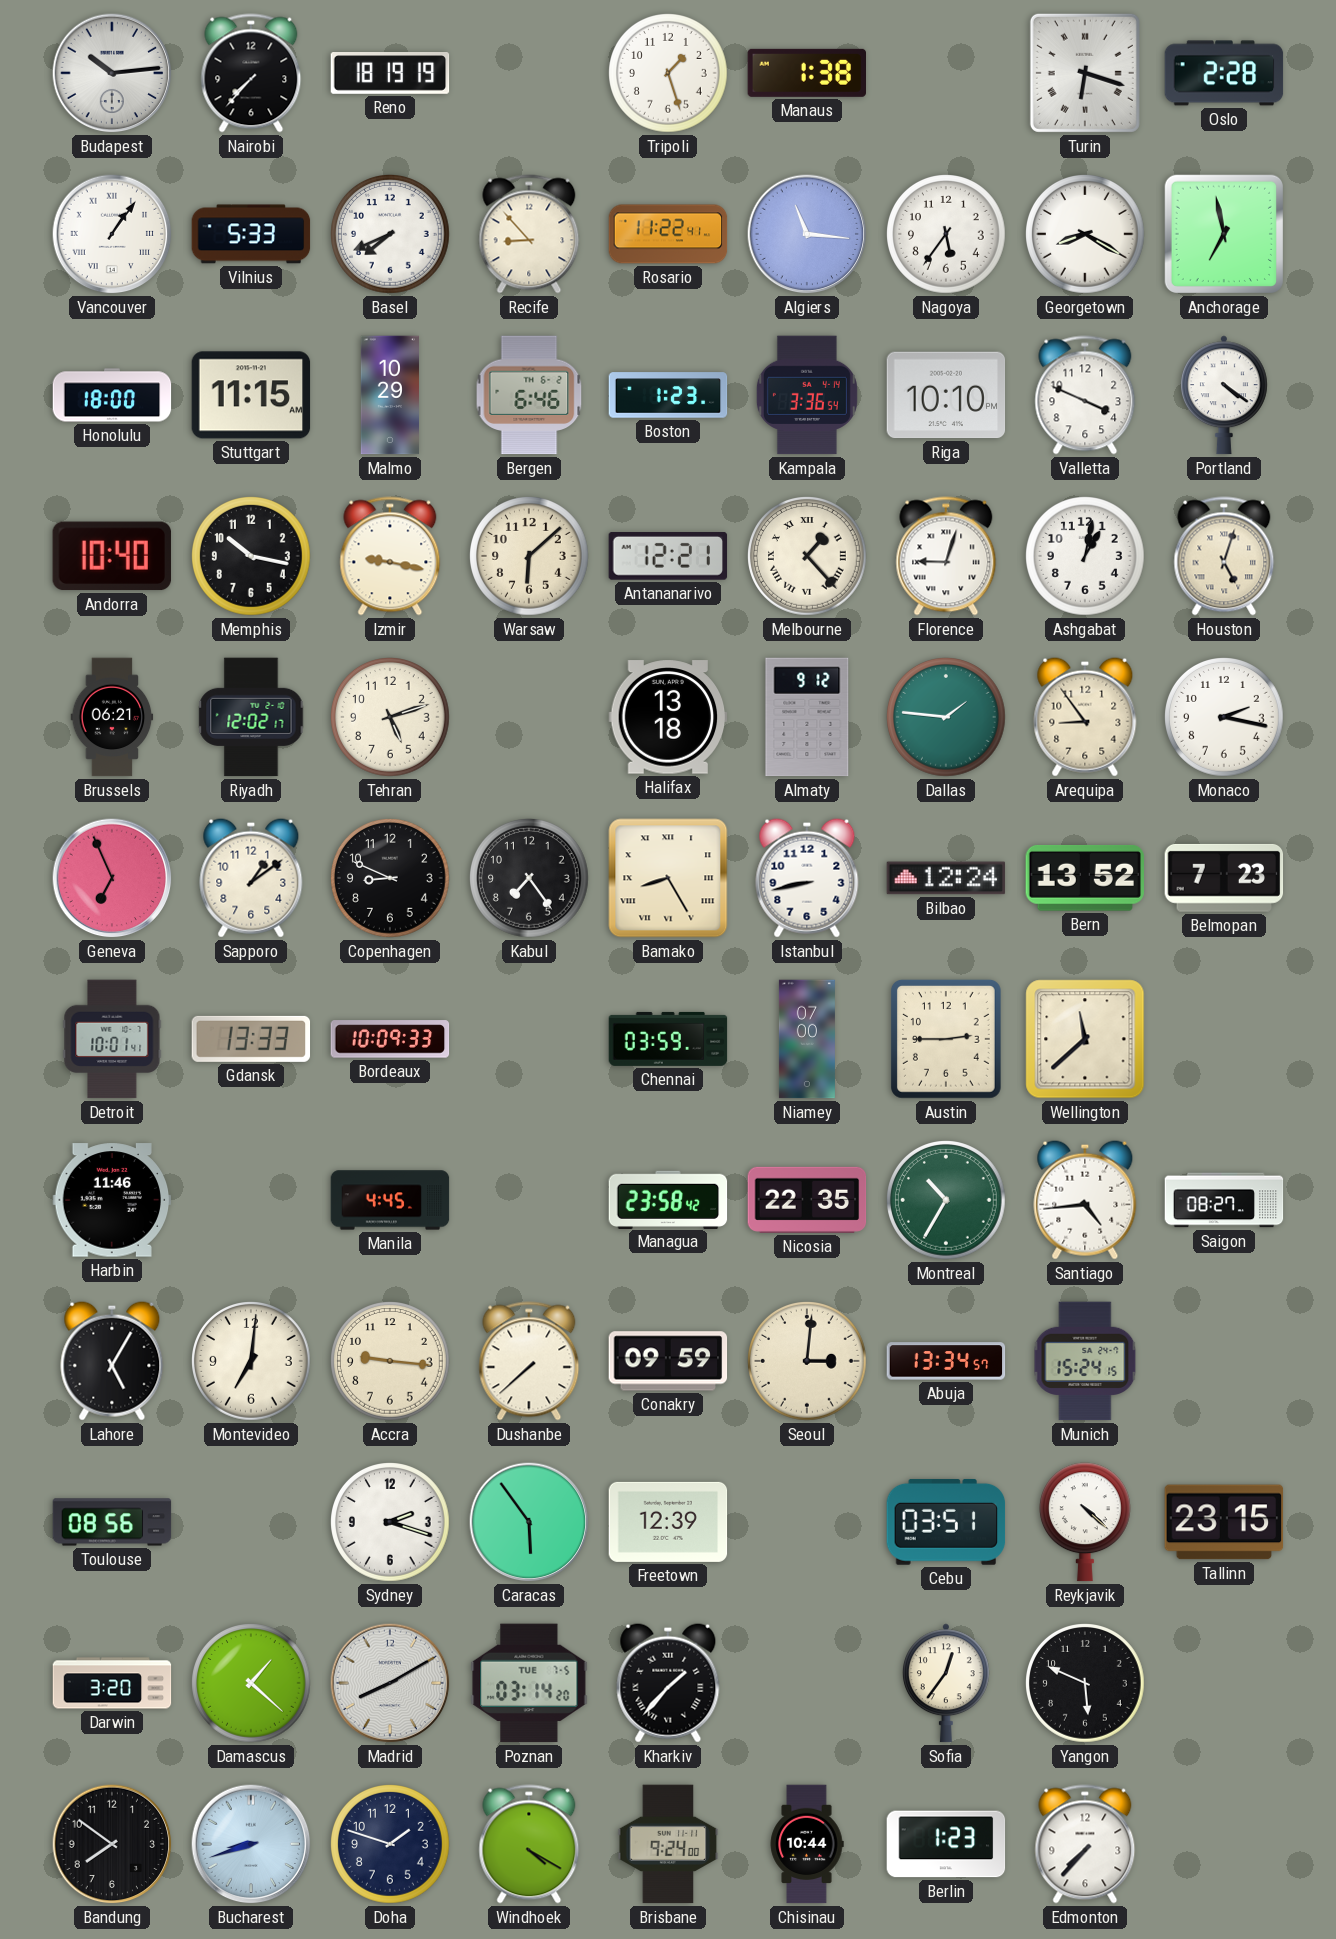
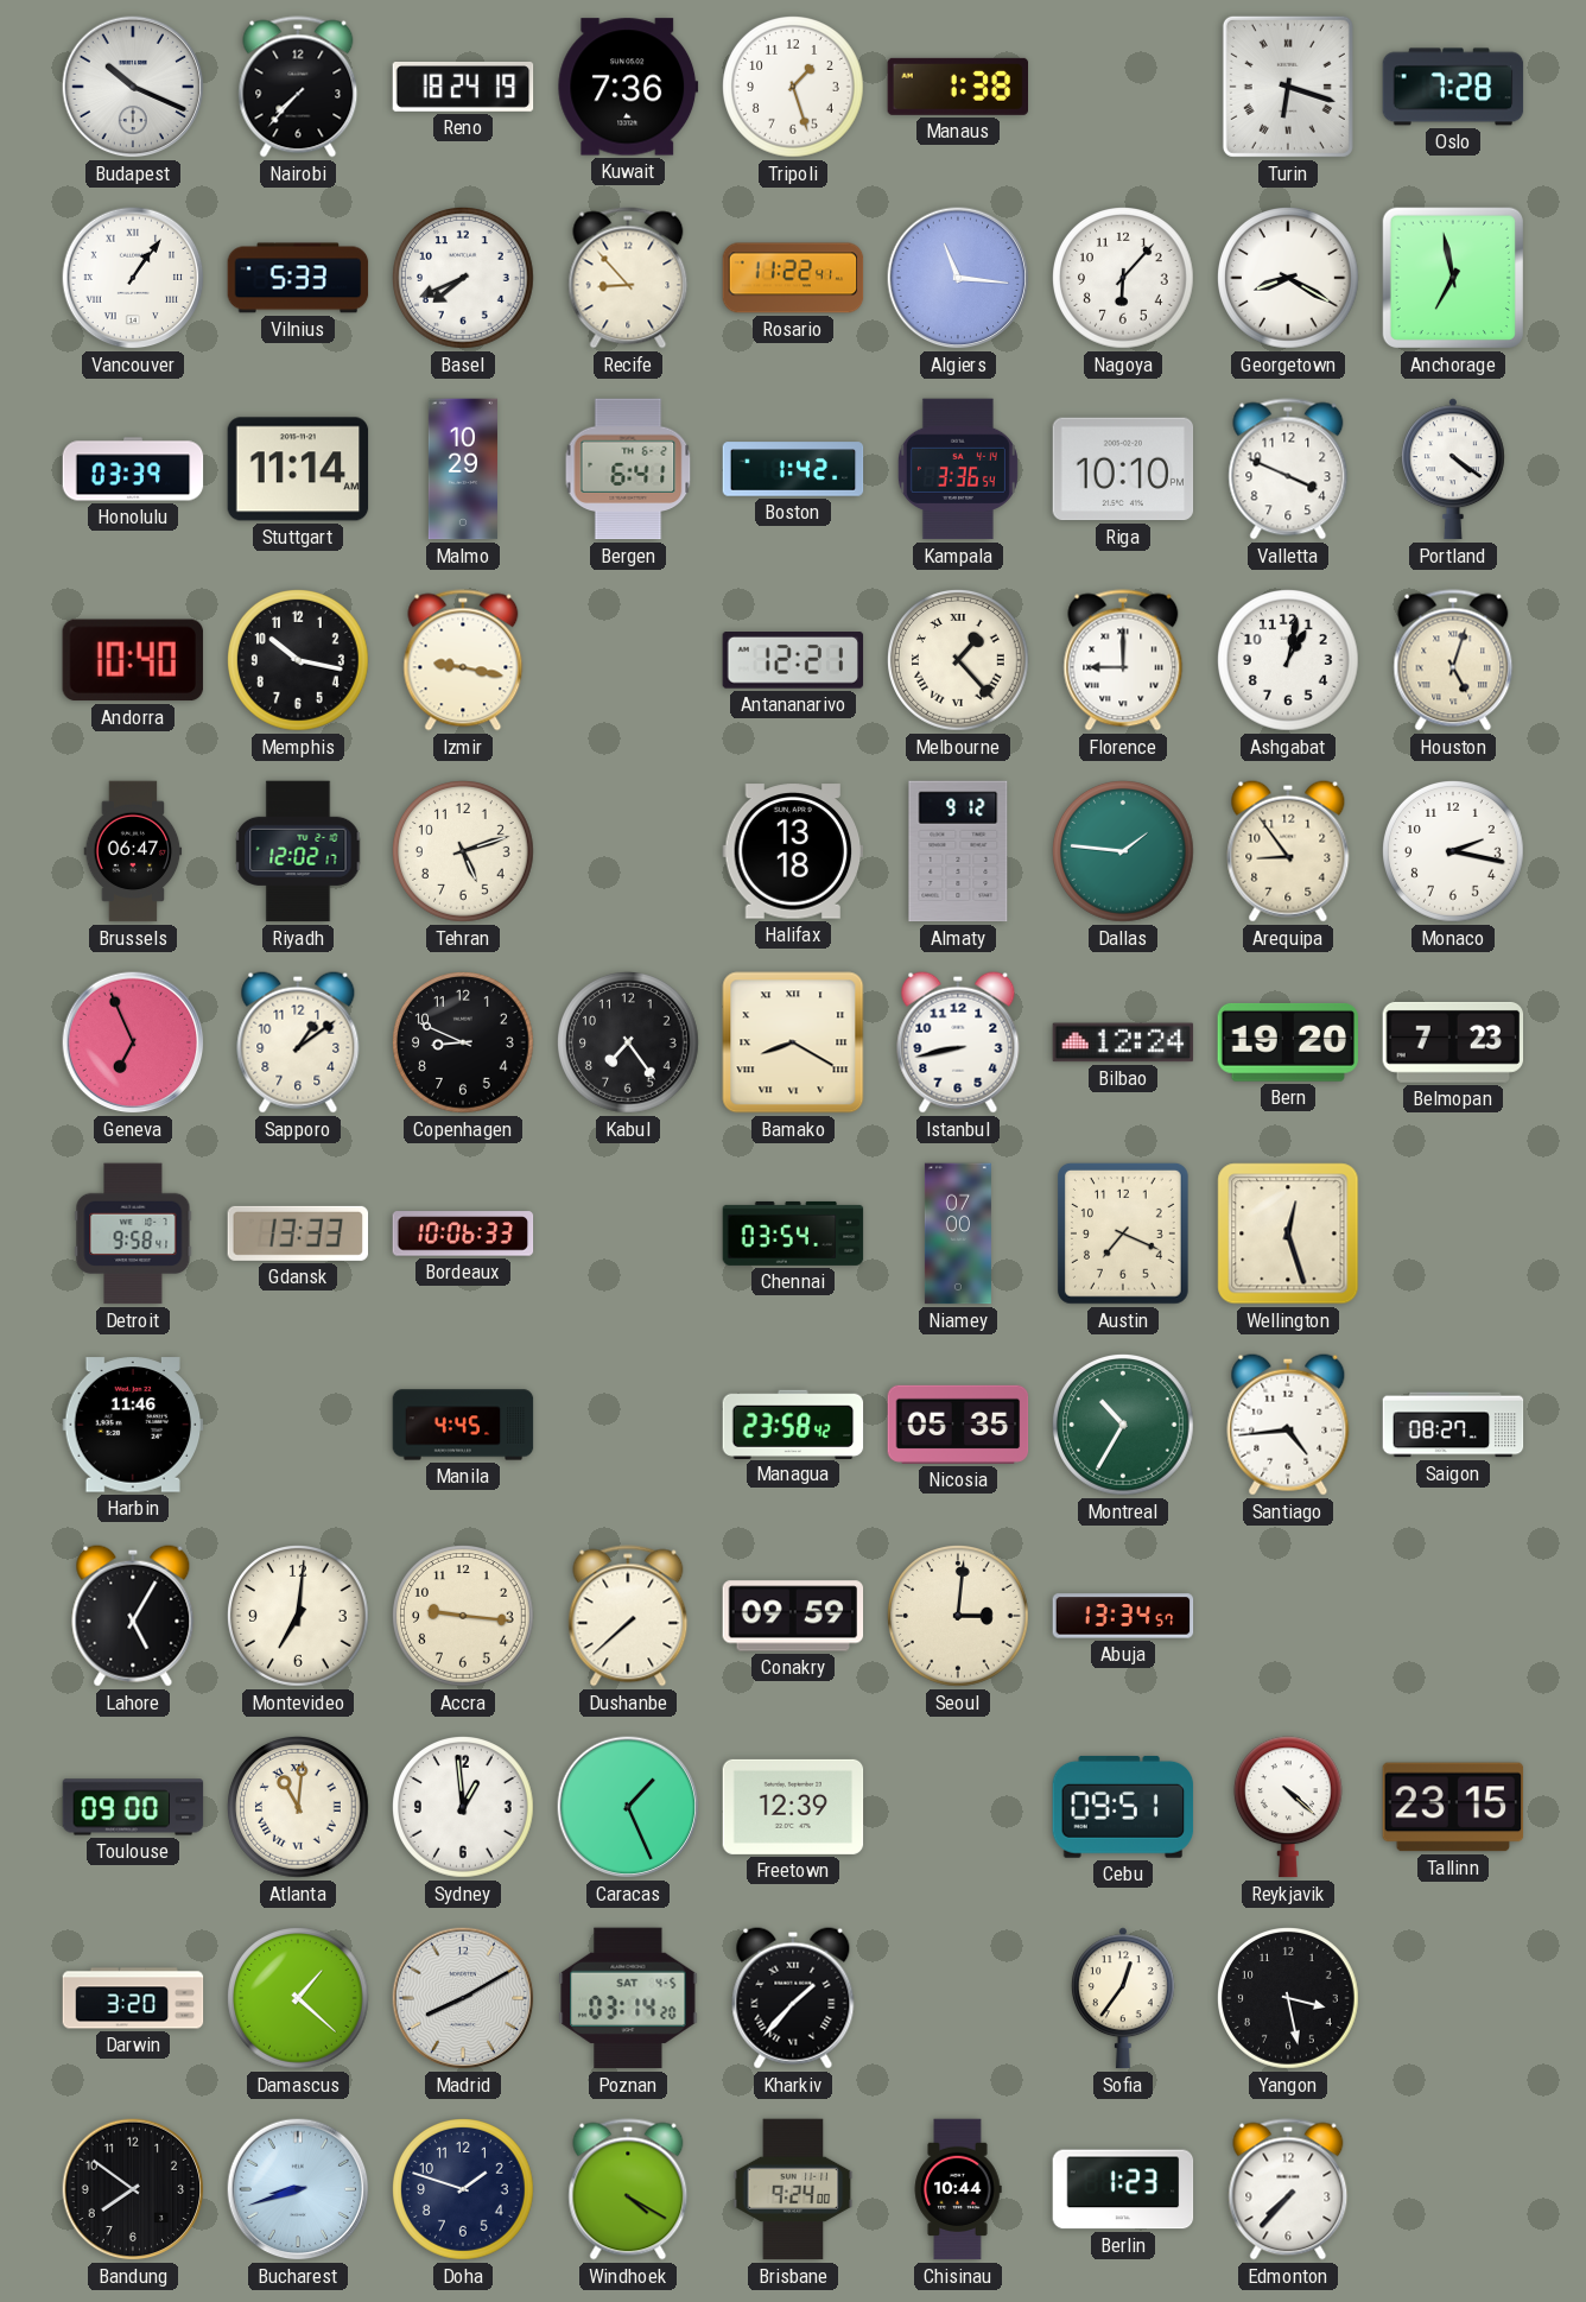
Budapest: 10:14 -> 10:19
Reno: 18:19 -> 18:24
Kuwait: none -> 7:36
Oslo: 2:28 -> 7:28
Nagoya: 5:36 -> 6:07
Honolulu: 18:00 -> 03:39
Stuttgart: 11:15 -> 11:14
Bergen: 6:46 -> 6:41
Boston: 1:23 -> 1:42
Warsaw: 6:08 -> none
Florence: 9:03 -> 9:00
Brussels: 06:21 -> 06:47
Bamako: 8:25 -> 8:20
Bern: 13:52 -> 19:20
Detroit: 10:01 -> 9:58
Bordeaux: 10:09 -> 10:06
Chennai: 03:59 -> 03:54
Austin: 2:45 -> 7:19
Wellington: 11:38 -> 12:27
Nicosia: 22:35 -> 05:35
Munich: 15:24 -> none
Toulouse: 08:56 -> 09:00
Atlanta: none -> 11:01
Sydney: 2:18 -> 12:59
Caracas: 5:54 -> 1:26
Cebu: 03:51 -> 09:51
Poznan date: TUE 7-5 -> SAT 4-5
Yangon: 5:49 -> 3:28
